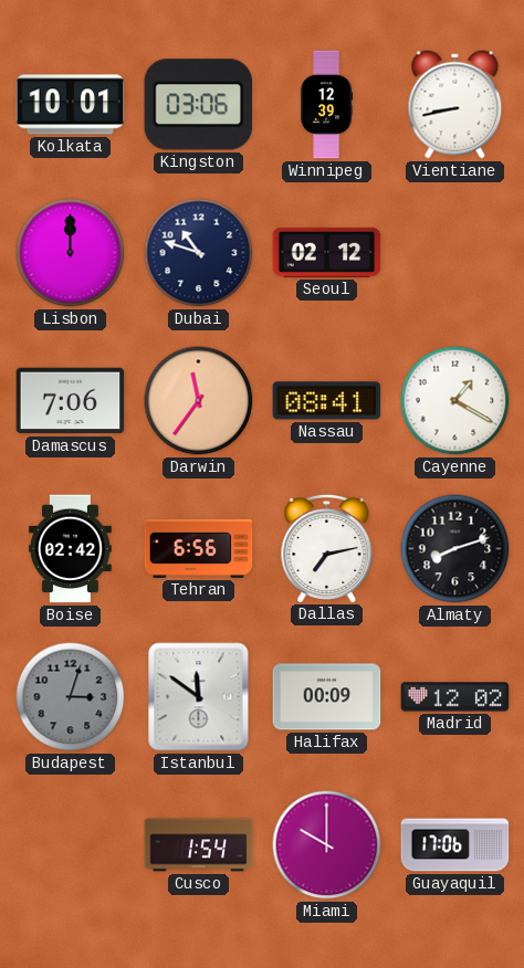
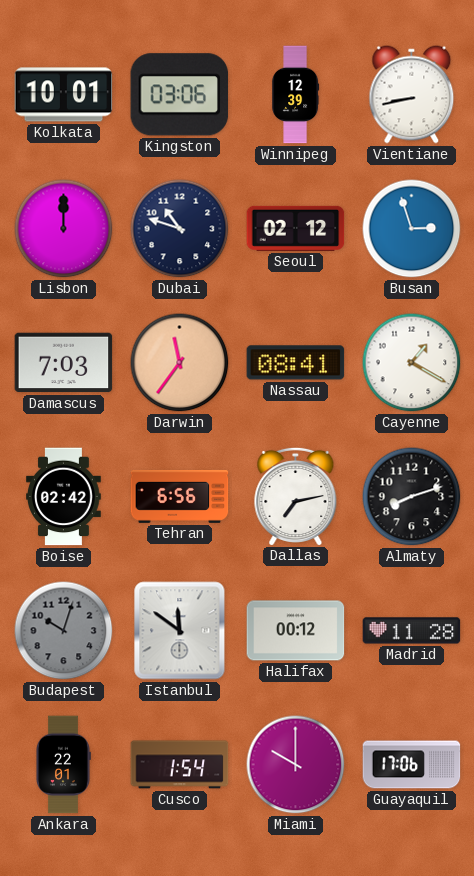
Busan: none -> 2:57
Damascus: 7:06 -> 7:03
Budapest: 3:03 -> 10:03
Halifax: 00:09 -> 00:12
Madrid: 12:02 -> 11:28
Ankara: none -> 22:01
